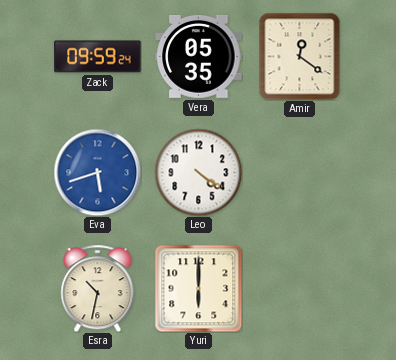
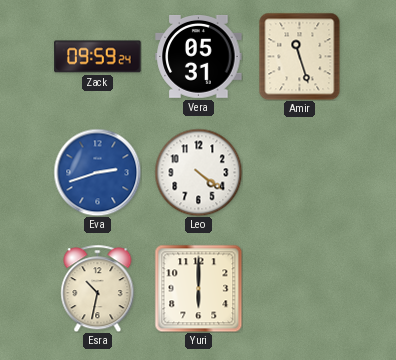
Vera: 05:35 -> 05:31
Amir: 12:21 -> 11:27
Eva: 5:42 -> 2:42
